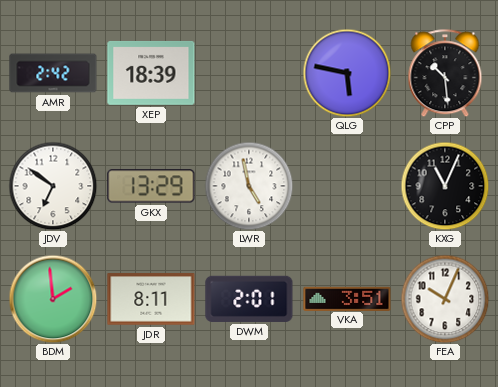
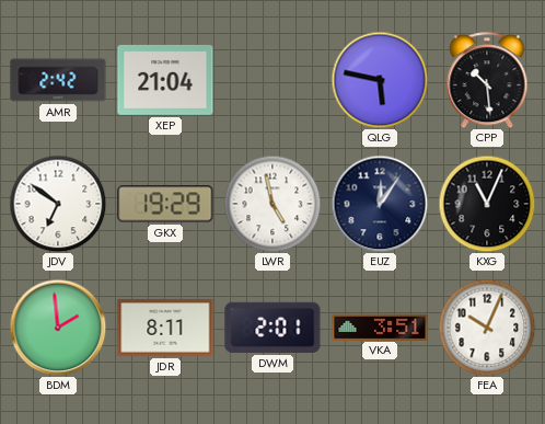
XEP: 18:39 -> 21:04
GKX: 13:29 -> 19:29
EUZ: none -> 12:06
